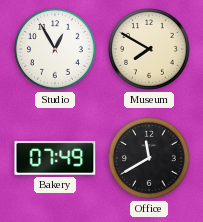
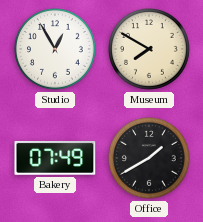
Office: 11:40 -> 1:40
